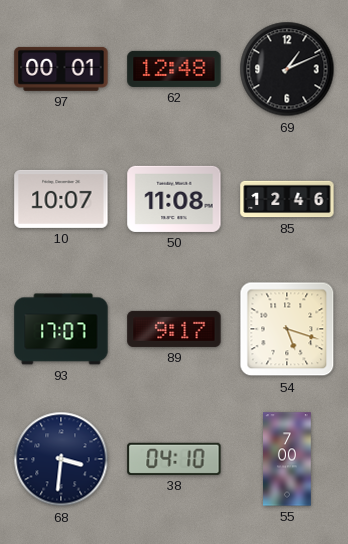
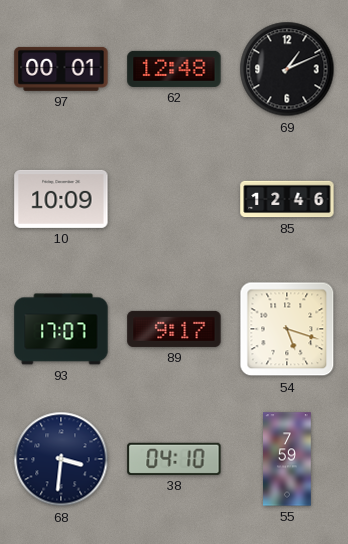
10: 10:07 -> 10:09
50: 11:08 -> none
55: 7:00 -> 7:59
